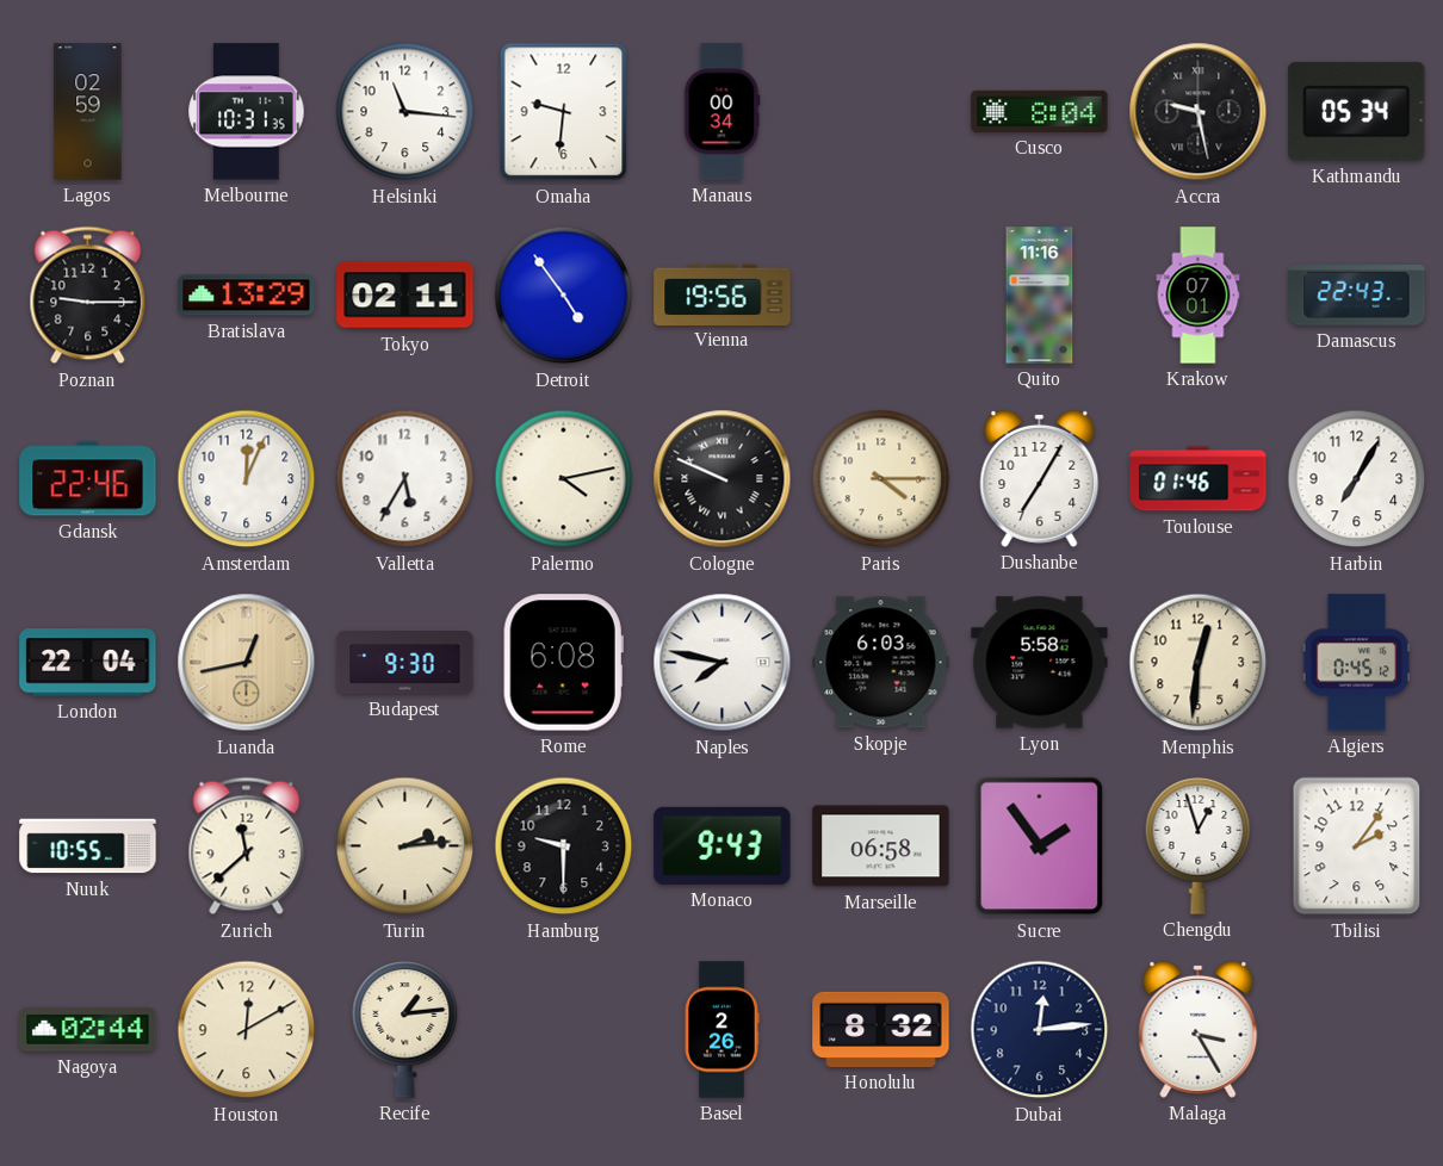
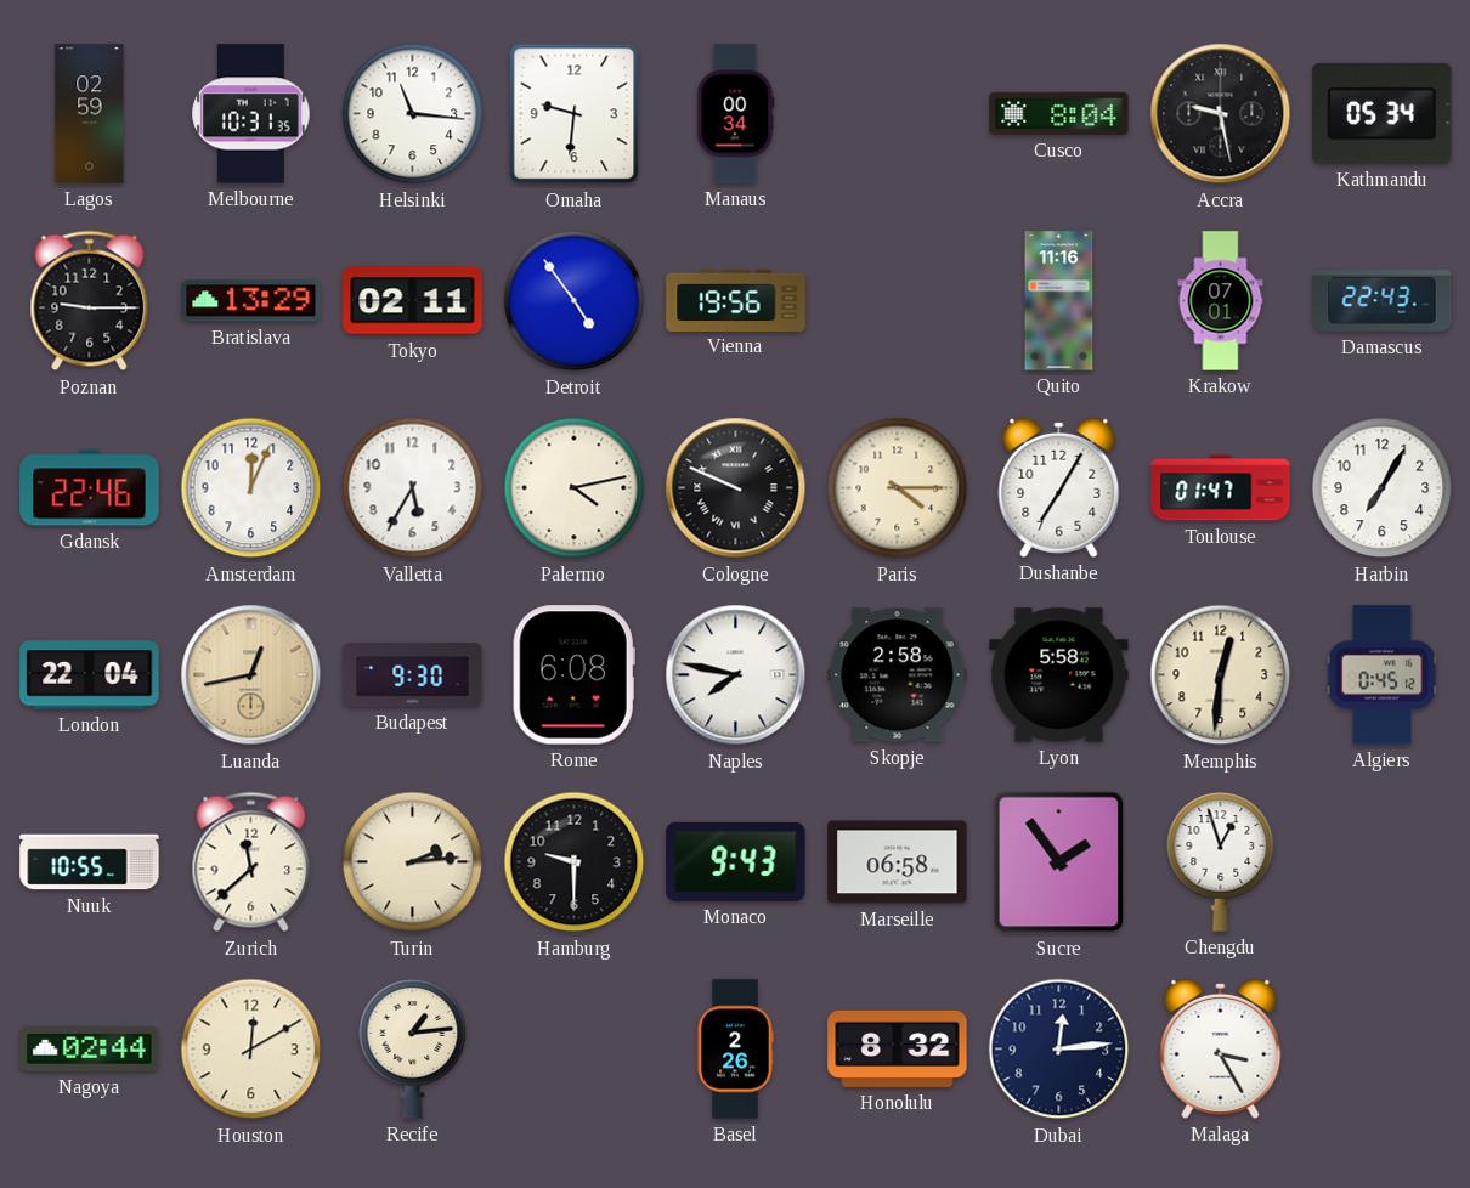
Toulouse: 01:46 -> 01:47
Skopje: 6:03 -> 2:58
Tbilisi: 2:06 -> none
